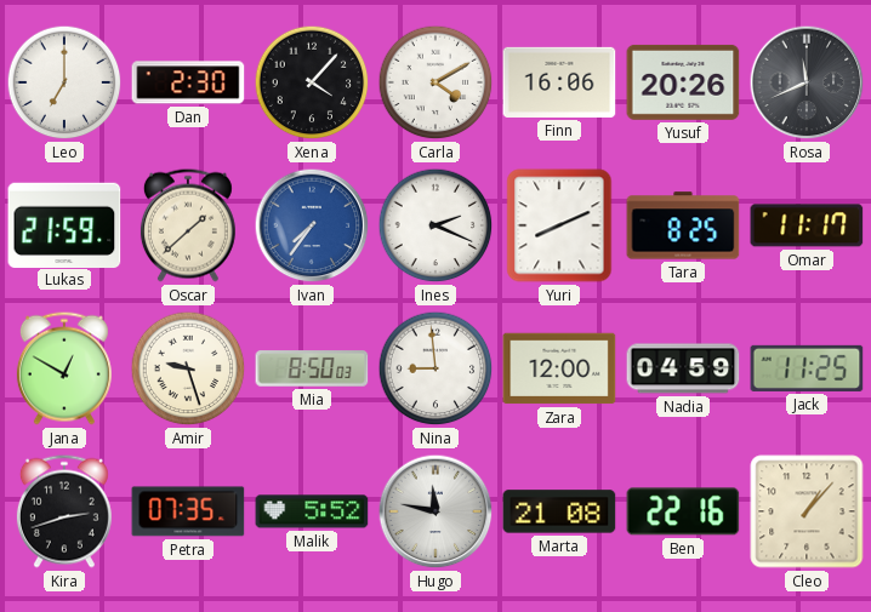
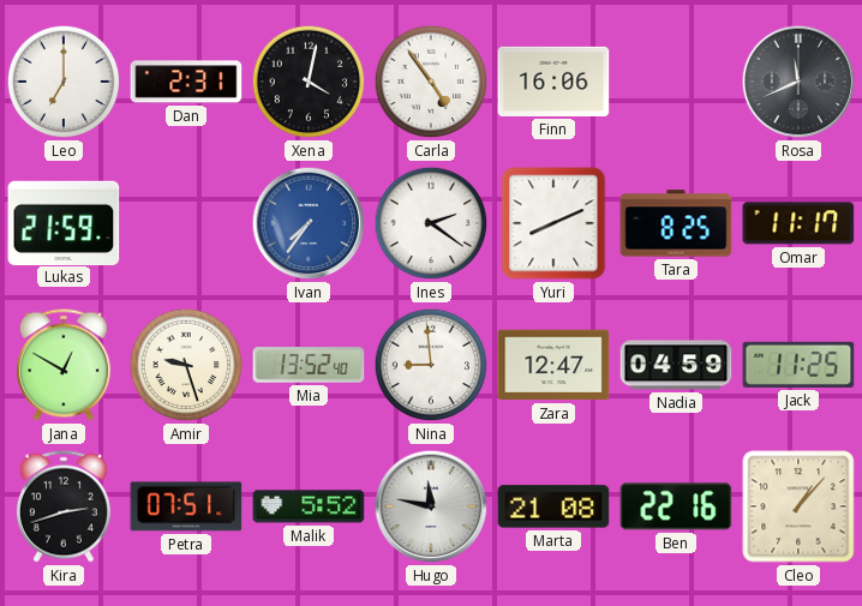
Dan: 2:30 -> 2:31
Xena: 4:07 -> 4:02
Carla: 4:10 -> 4:54
Yusuf: 20:26 -> none
Oscar: 1:38 -> none
Ines: 2:19 -> 2:21
Mia: 8:50 -> 13:52
Zara: 12:00 -> 12:47
Petra: 07:35 -> 07:51
